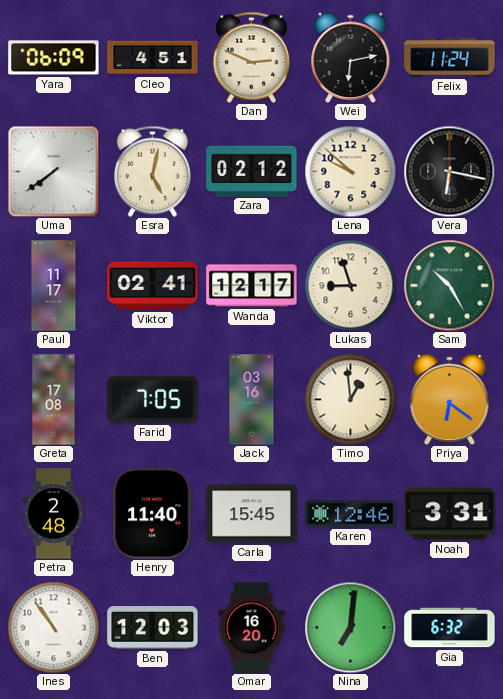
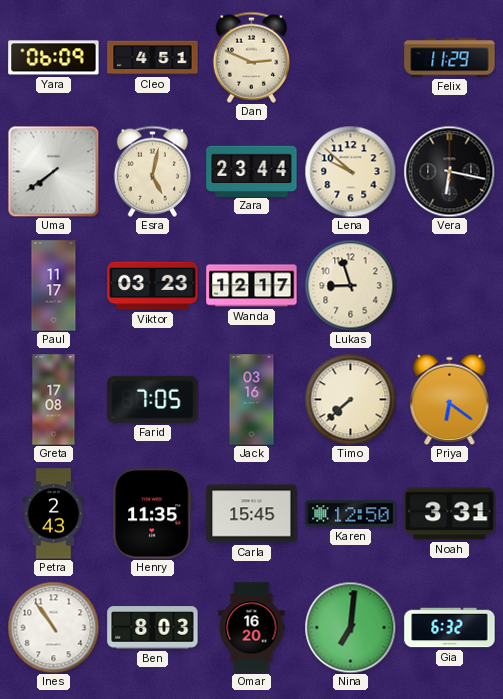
Wei: 6:13 -> none
Felix: 11:24 -> 11:29
Zara: 02:12 -> 23:44
Viktor: 02:41 -> 03:23
Sam: 10:25 -> none
Timo: 12:59 -> 7:38
Petra: 2:48 -> 2:43
Henry: 11:40 -> 11:35
Karen: 12:46 -> 12:50
Ben: 12:03 -> 8:03
